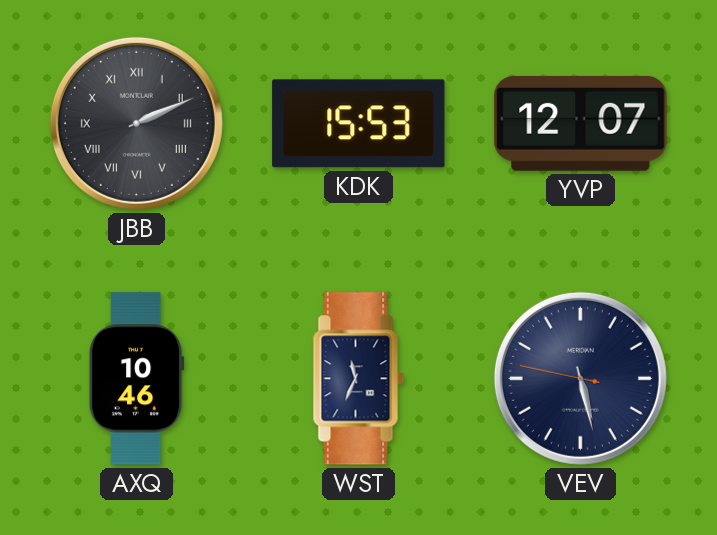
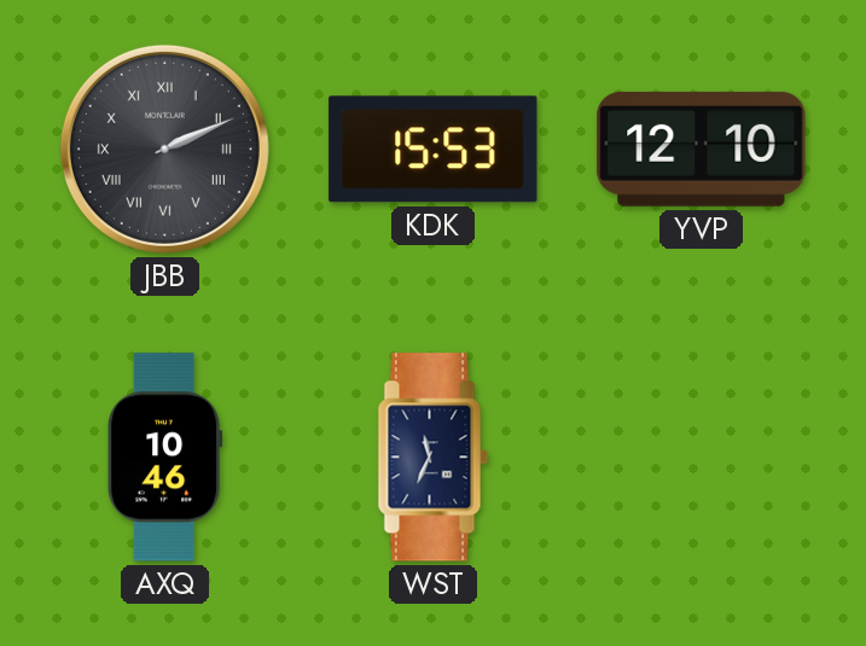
YVP: 12:07 -> 12:10
VEV: 5:27 -> none
